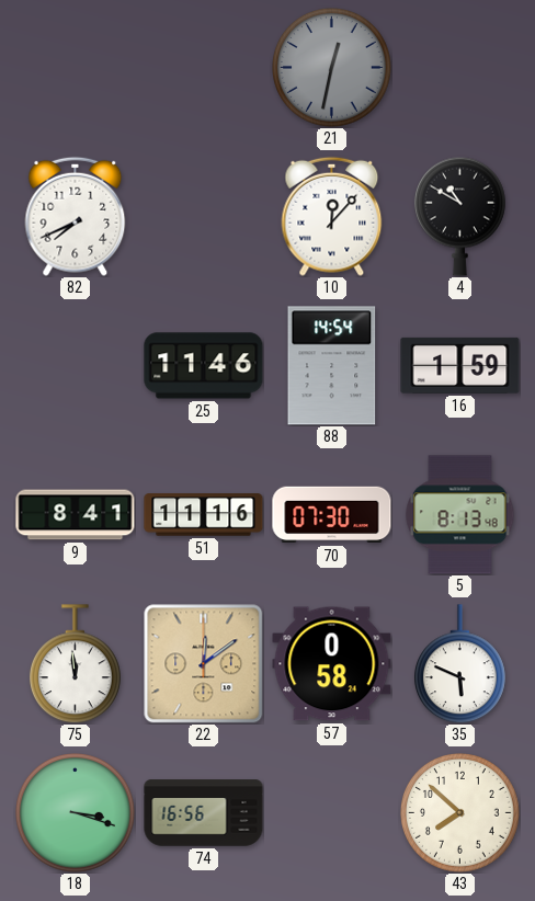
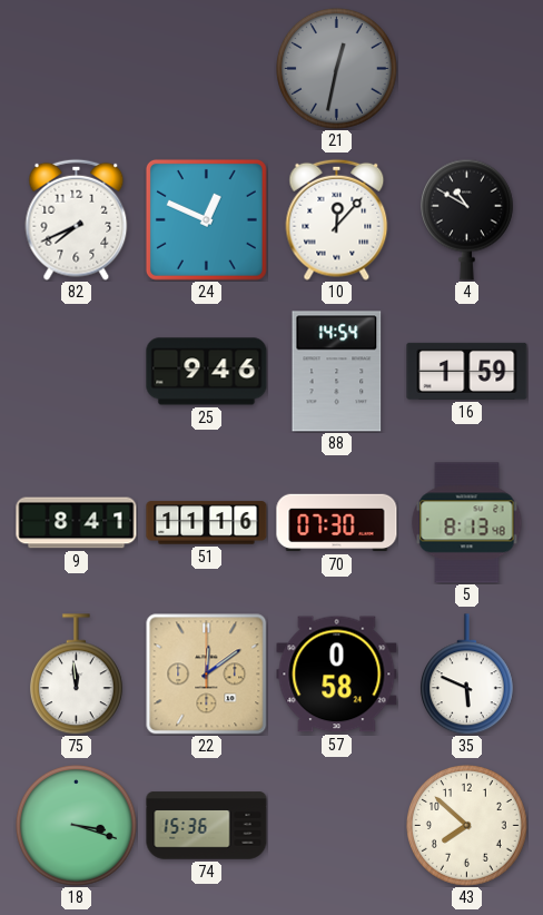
24: none -> 12:49
25: 11:46 -> 9:46
74: 16:56 -> 15:36
